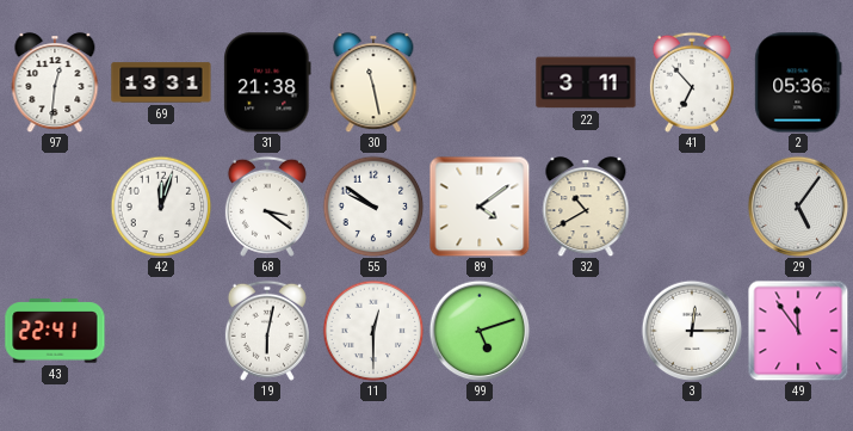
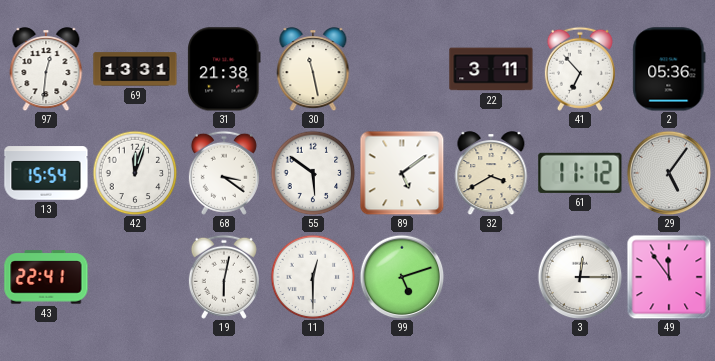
13: none -> 15:54
55: 9:51 -> 5:51
89: 4:09 -> 5:09
32: 10:40 -> 3:40
61: none -> 11:12
